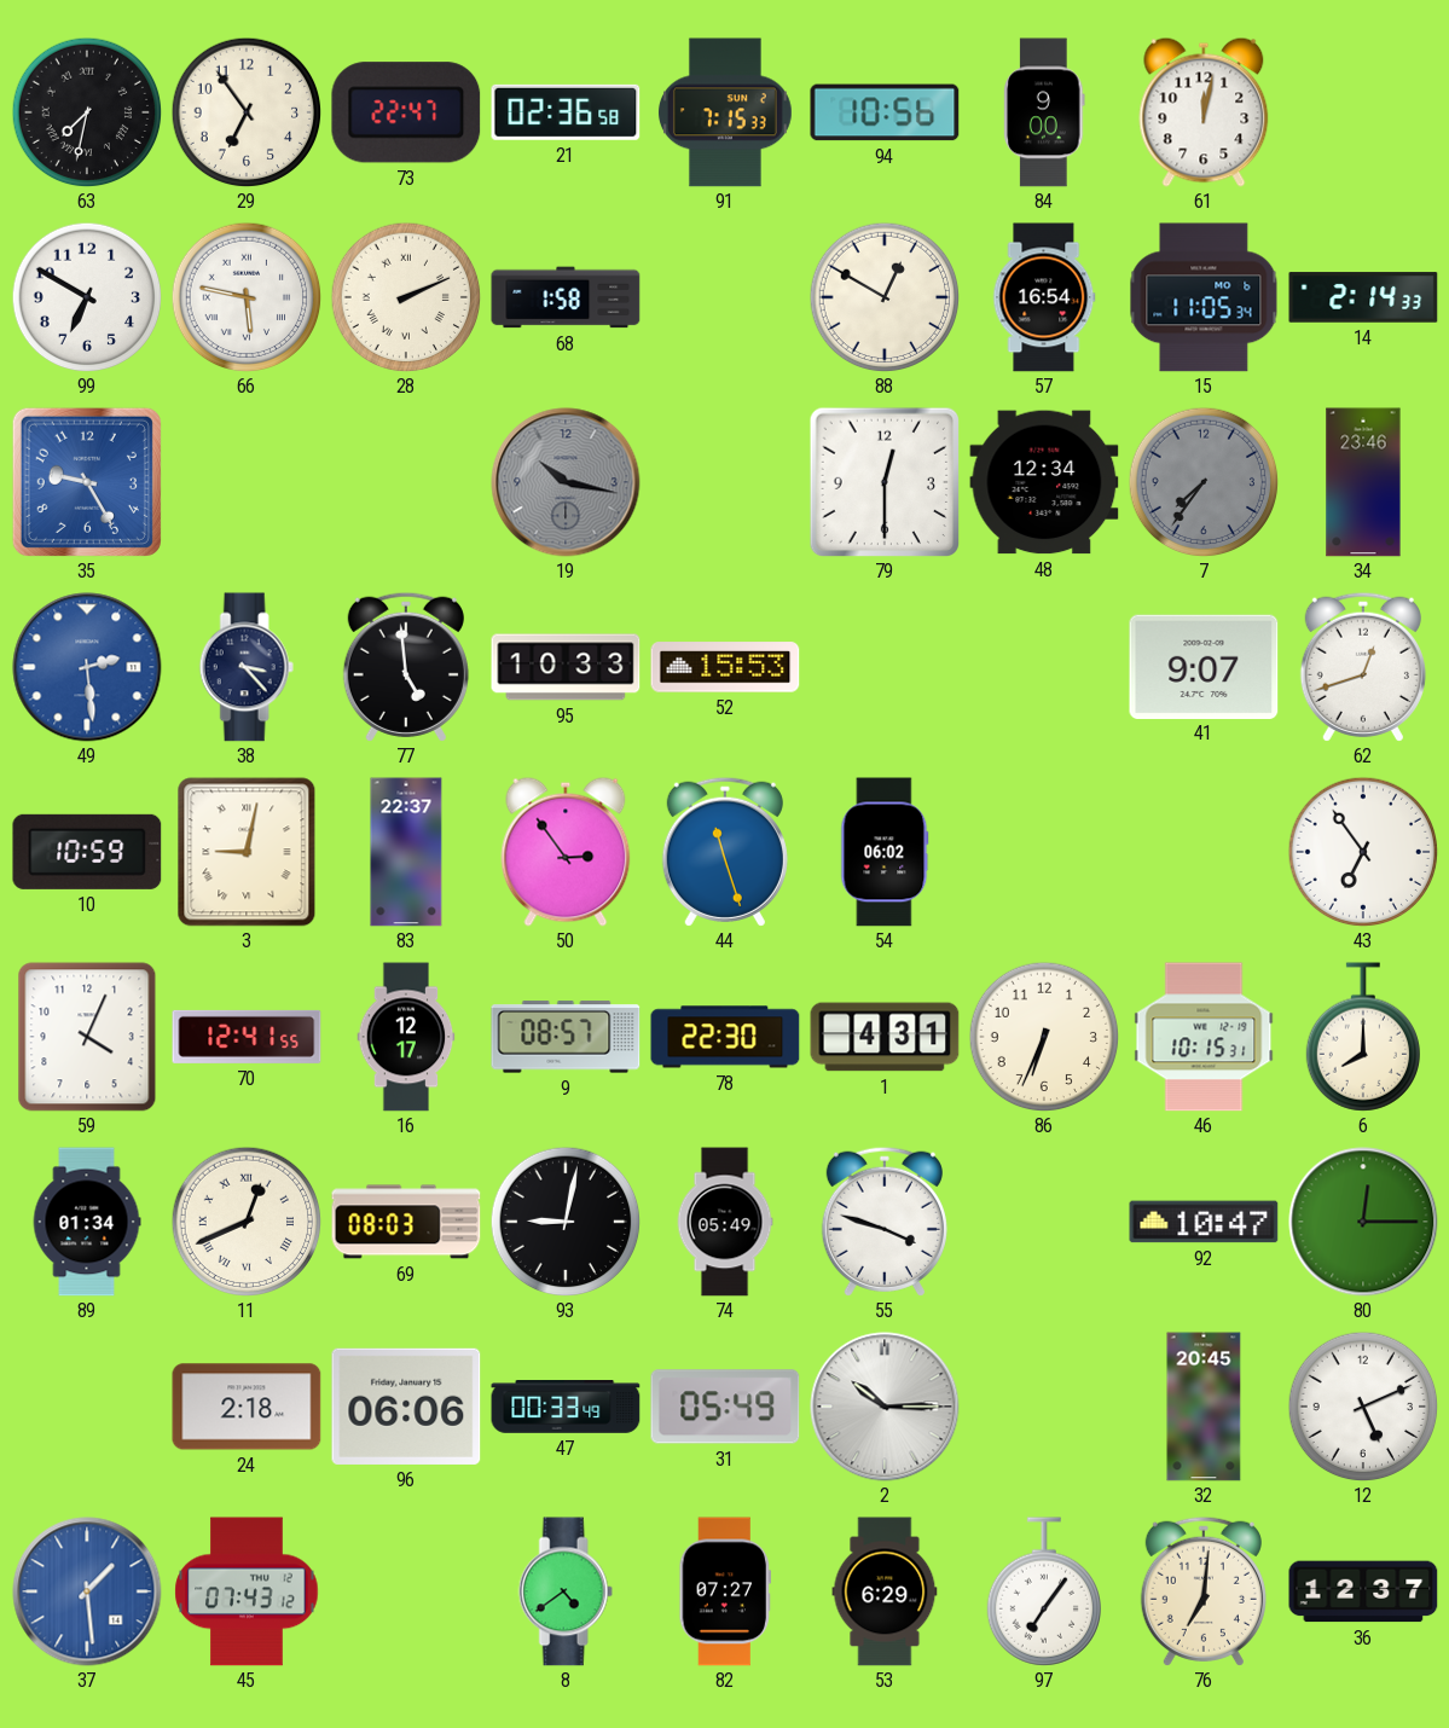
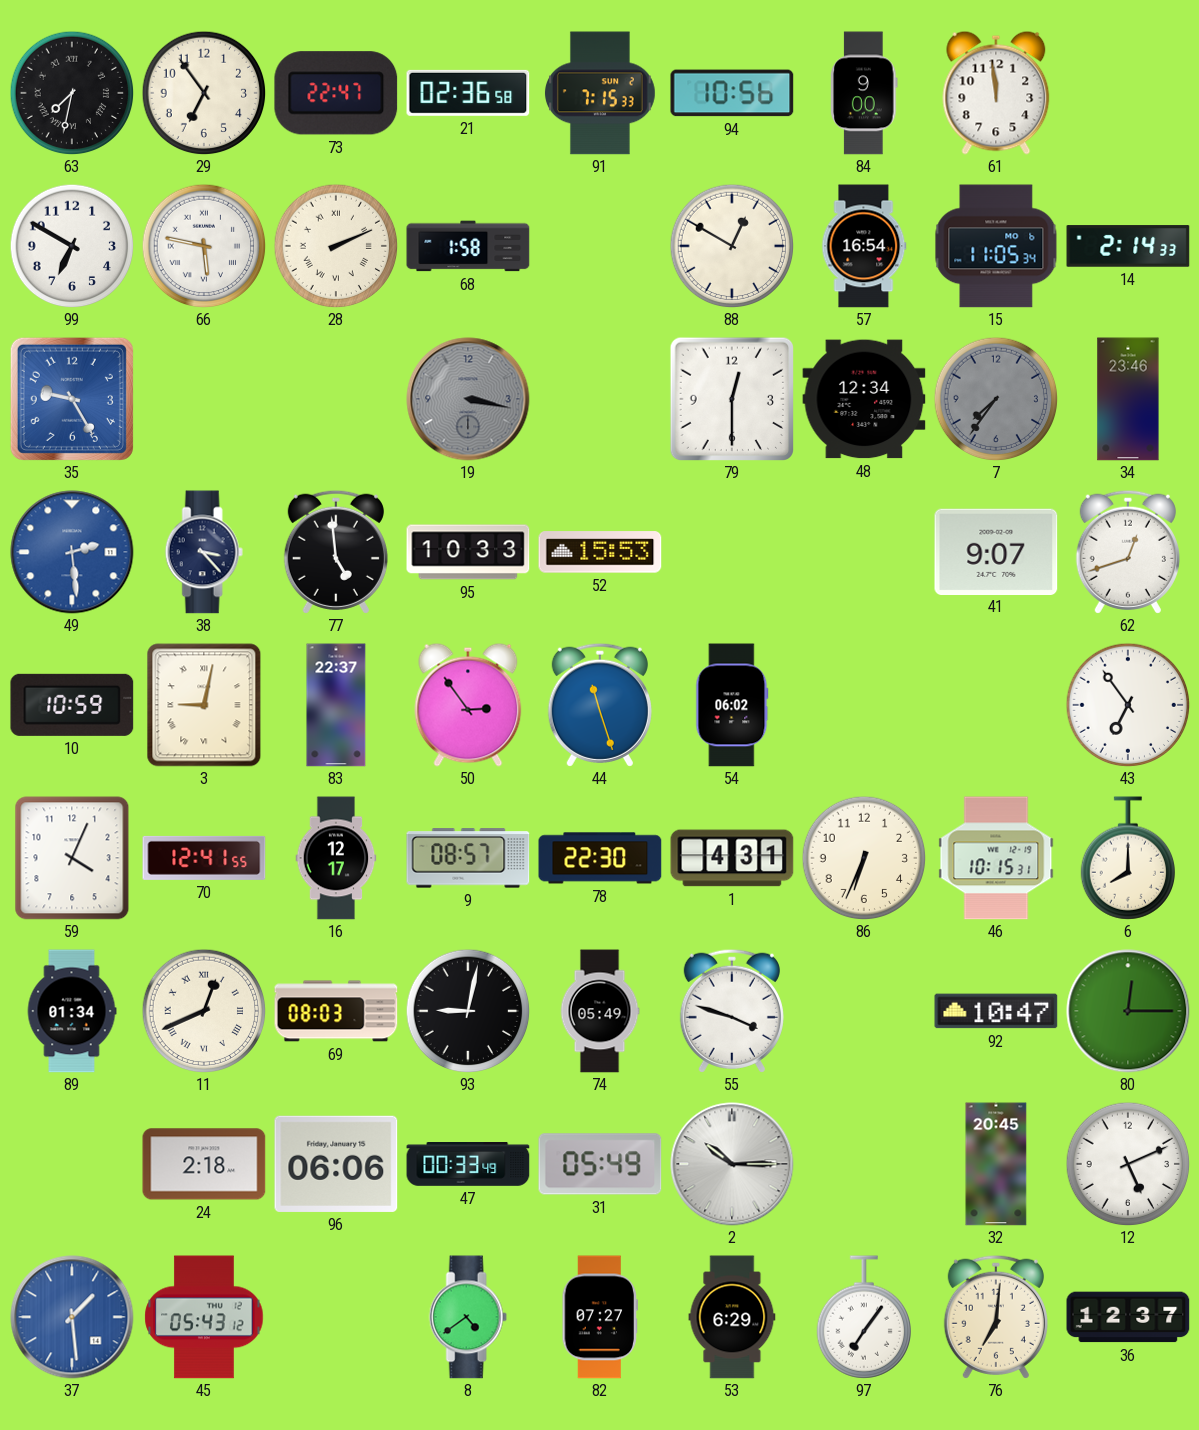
61: 12:02 -> 11:59
19: 10:17 -> 3:17
45: 07:43 -> 05:43
